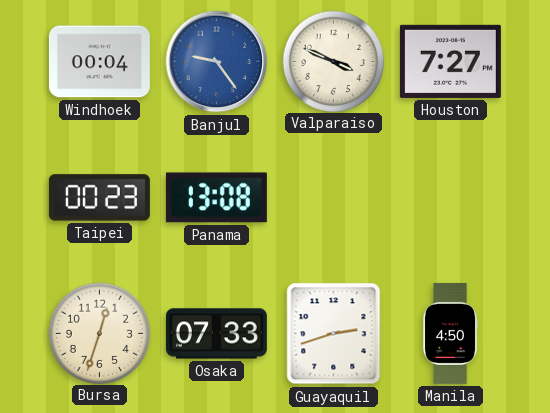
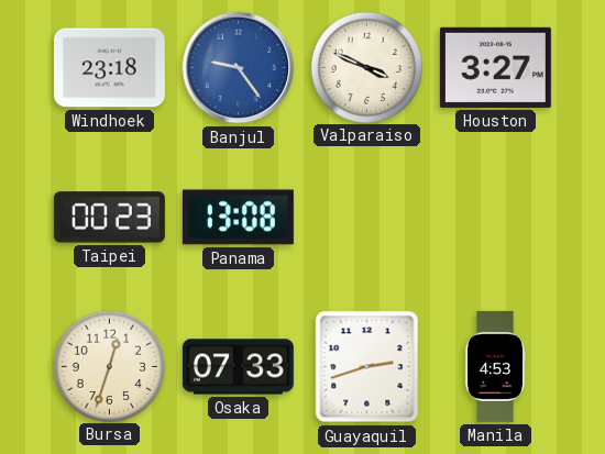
Windhoek: 00:04 -> 23:18
Houston: 7:27 -> 3:27
Manila: 4:50 -> 4:53
